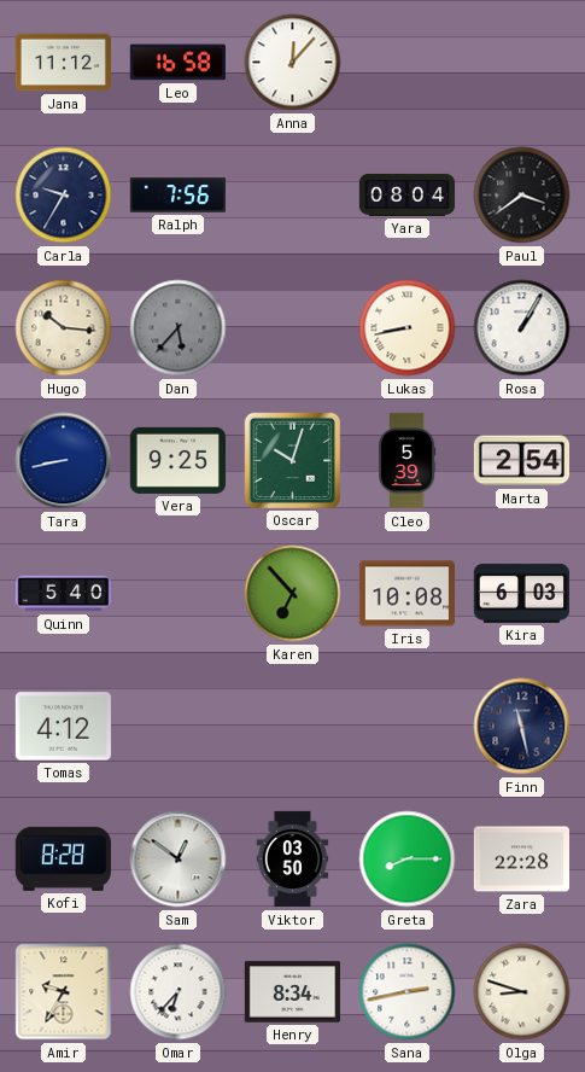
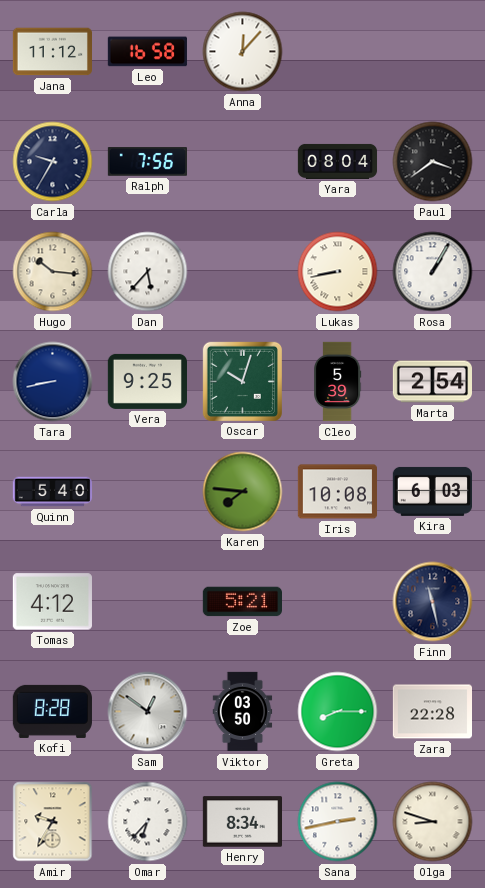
Dan dial: grey -> white
Karen: 6:53 -> 7:46
Zoe: none -> 5:21
